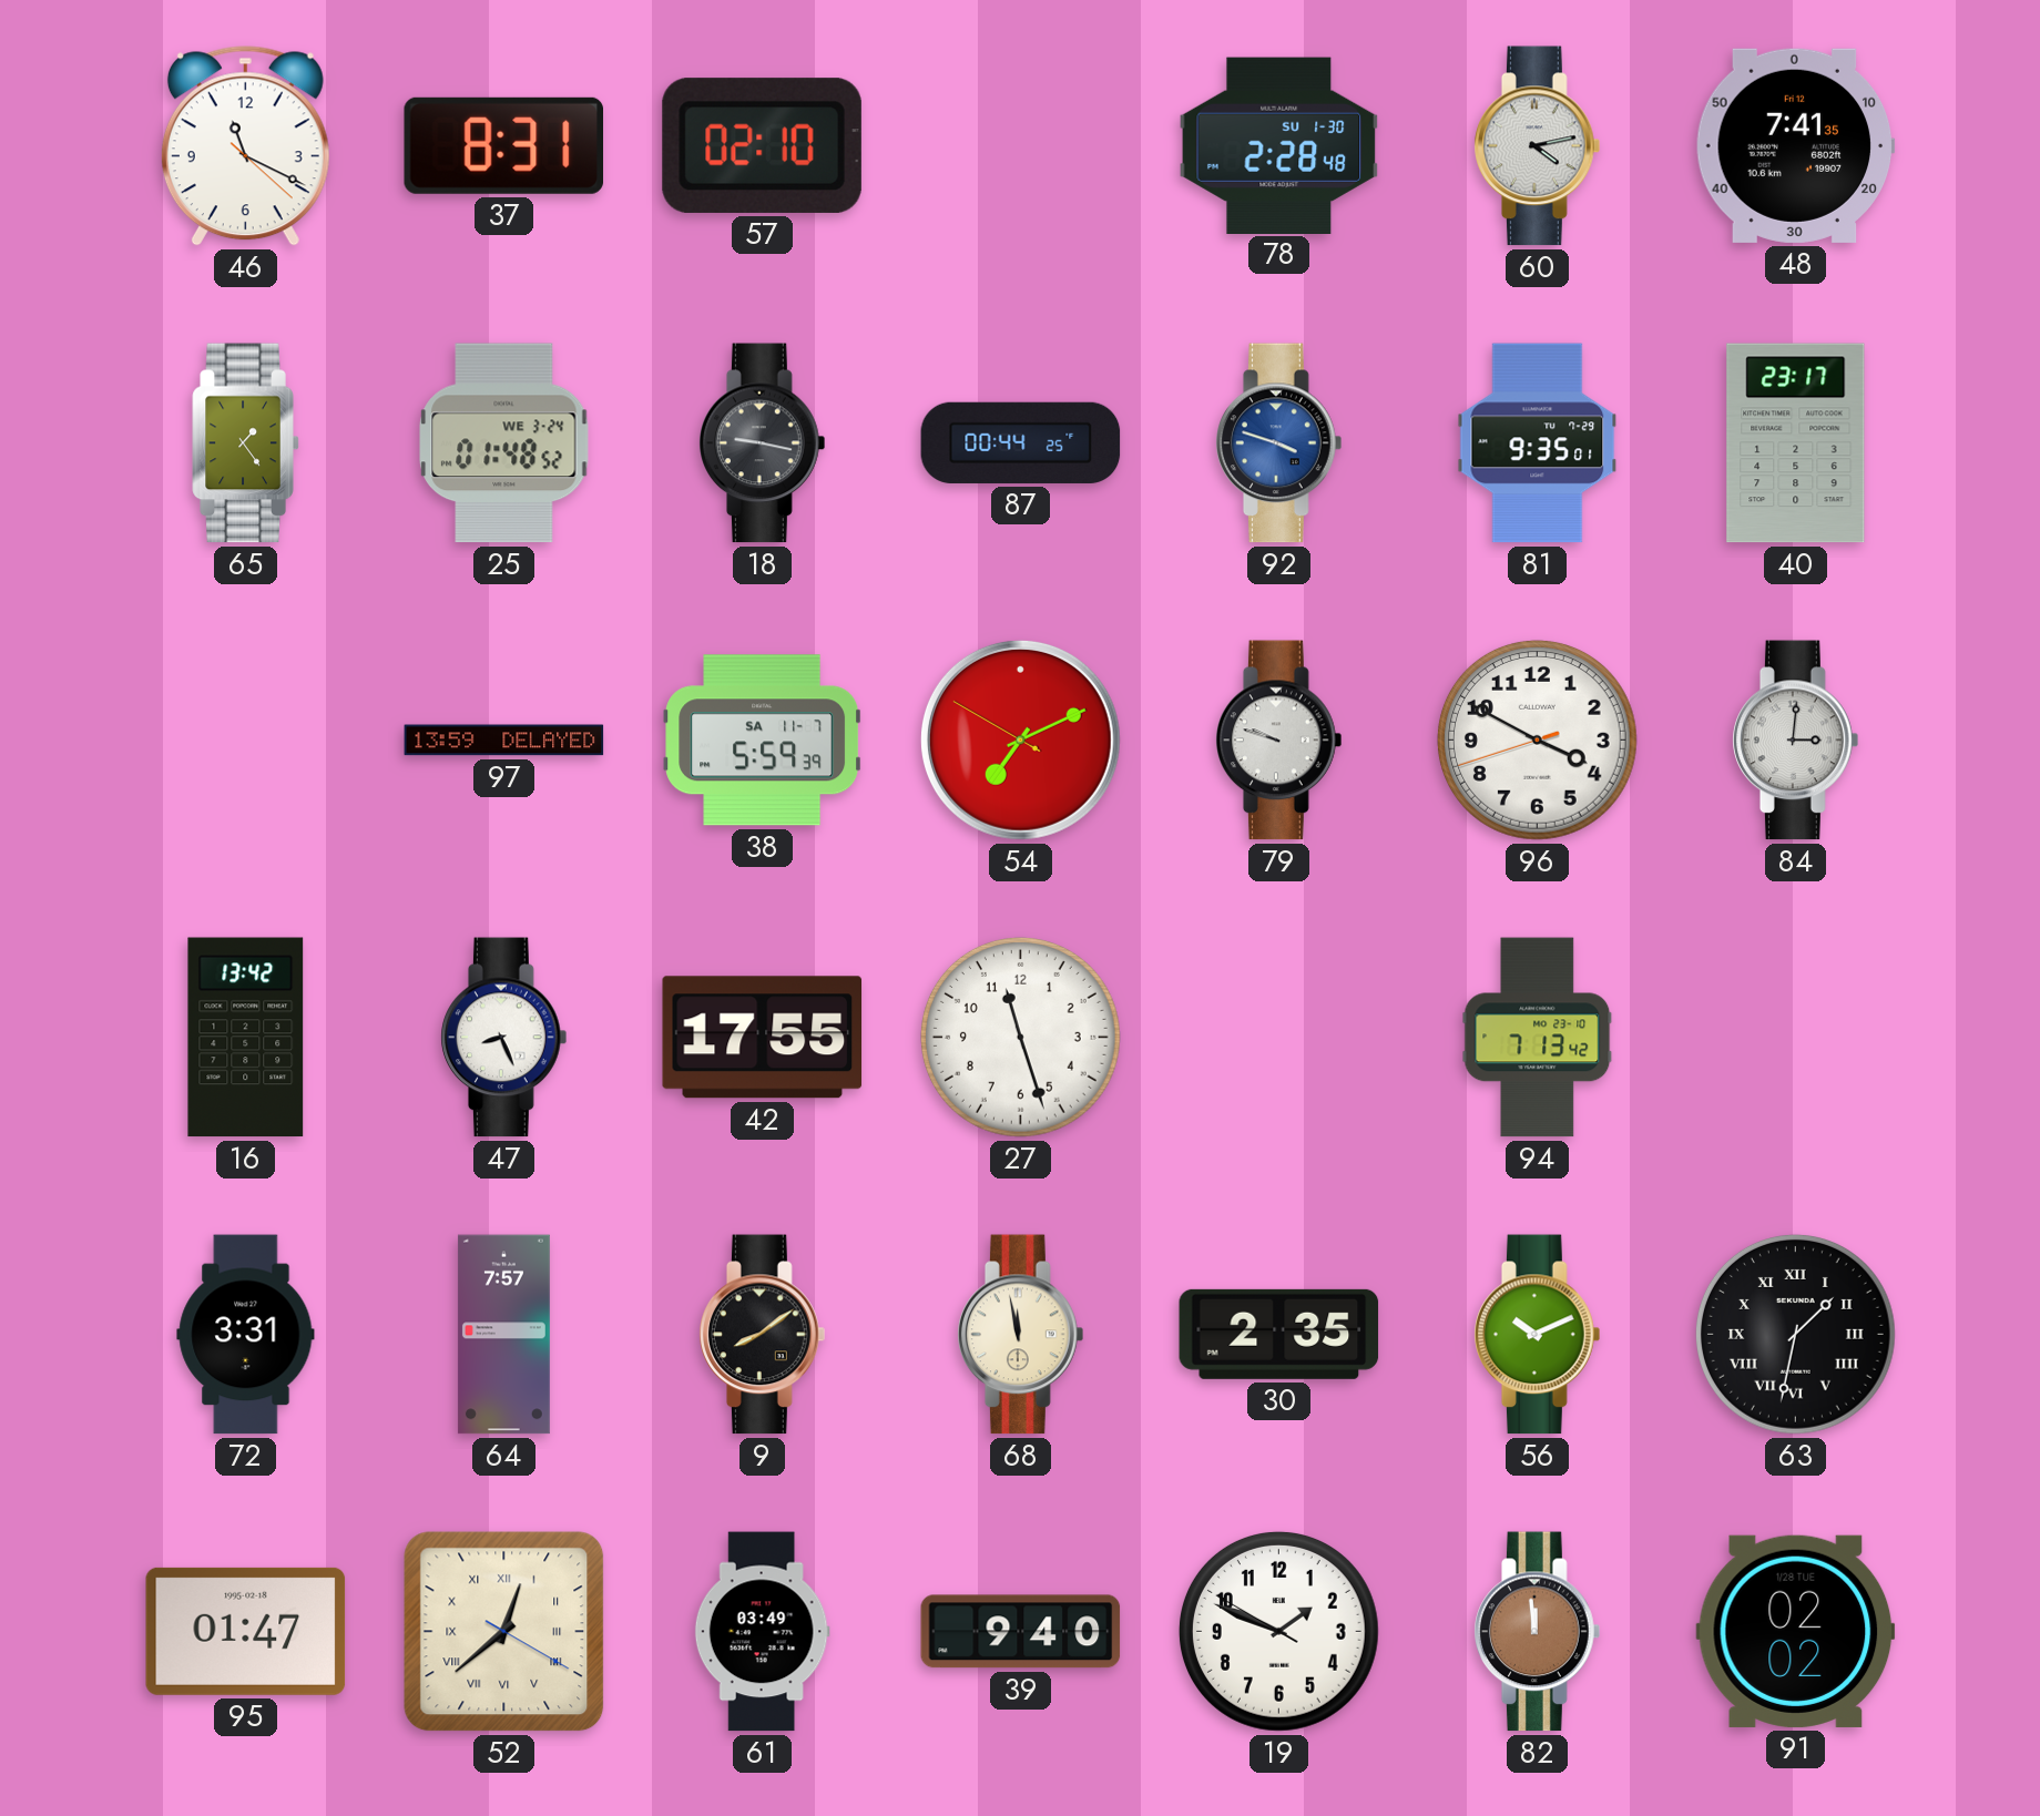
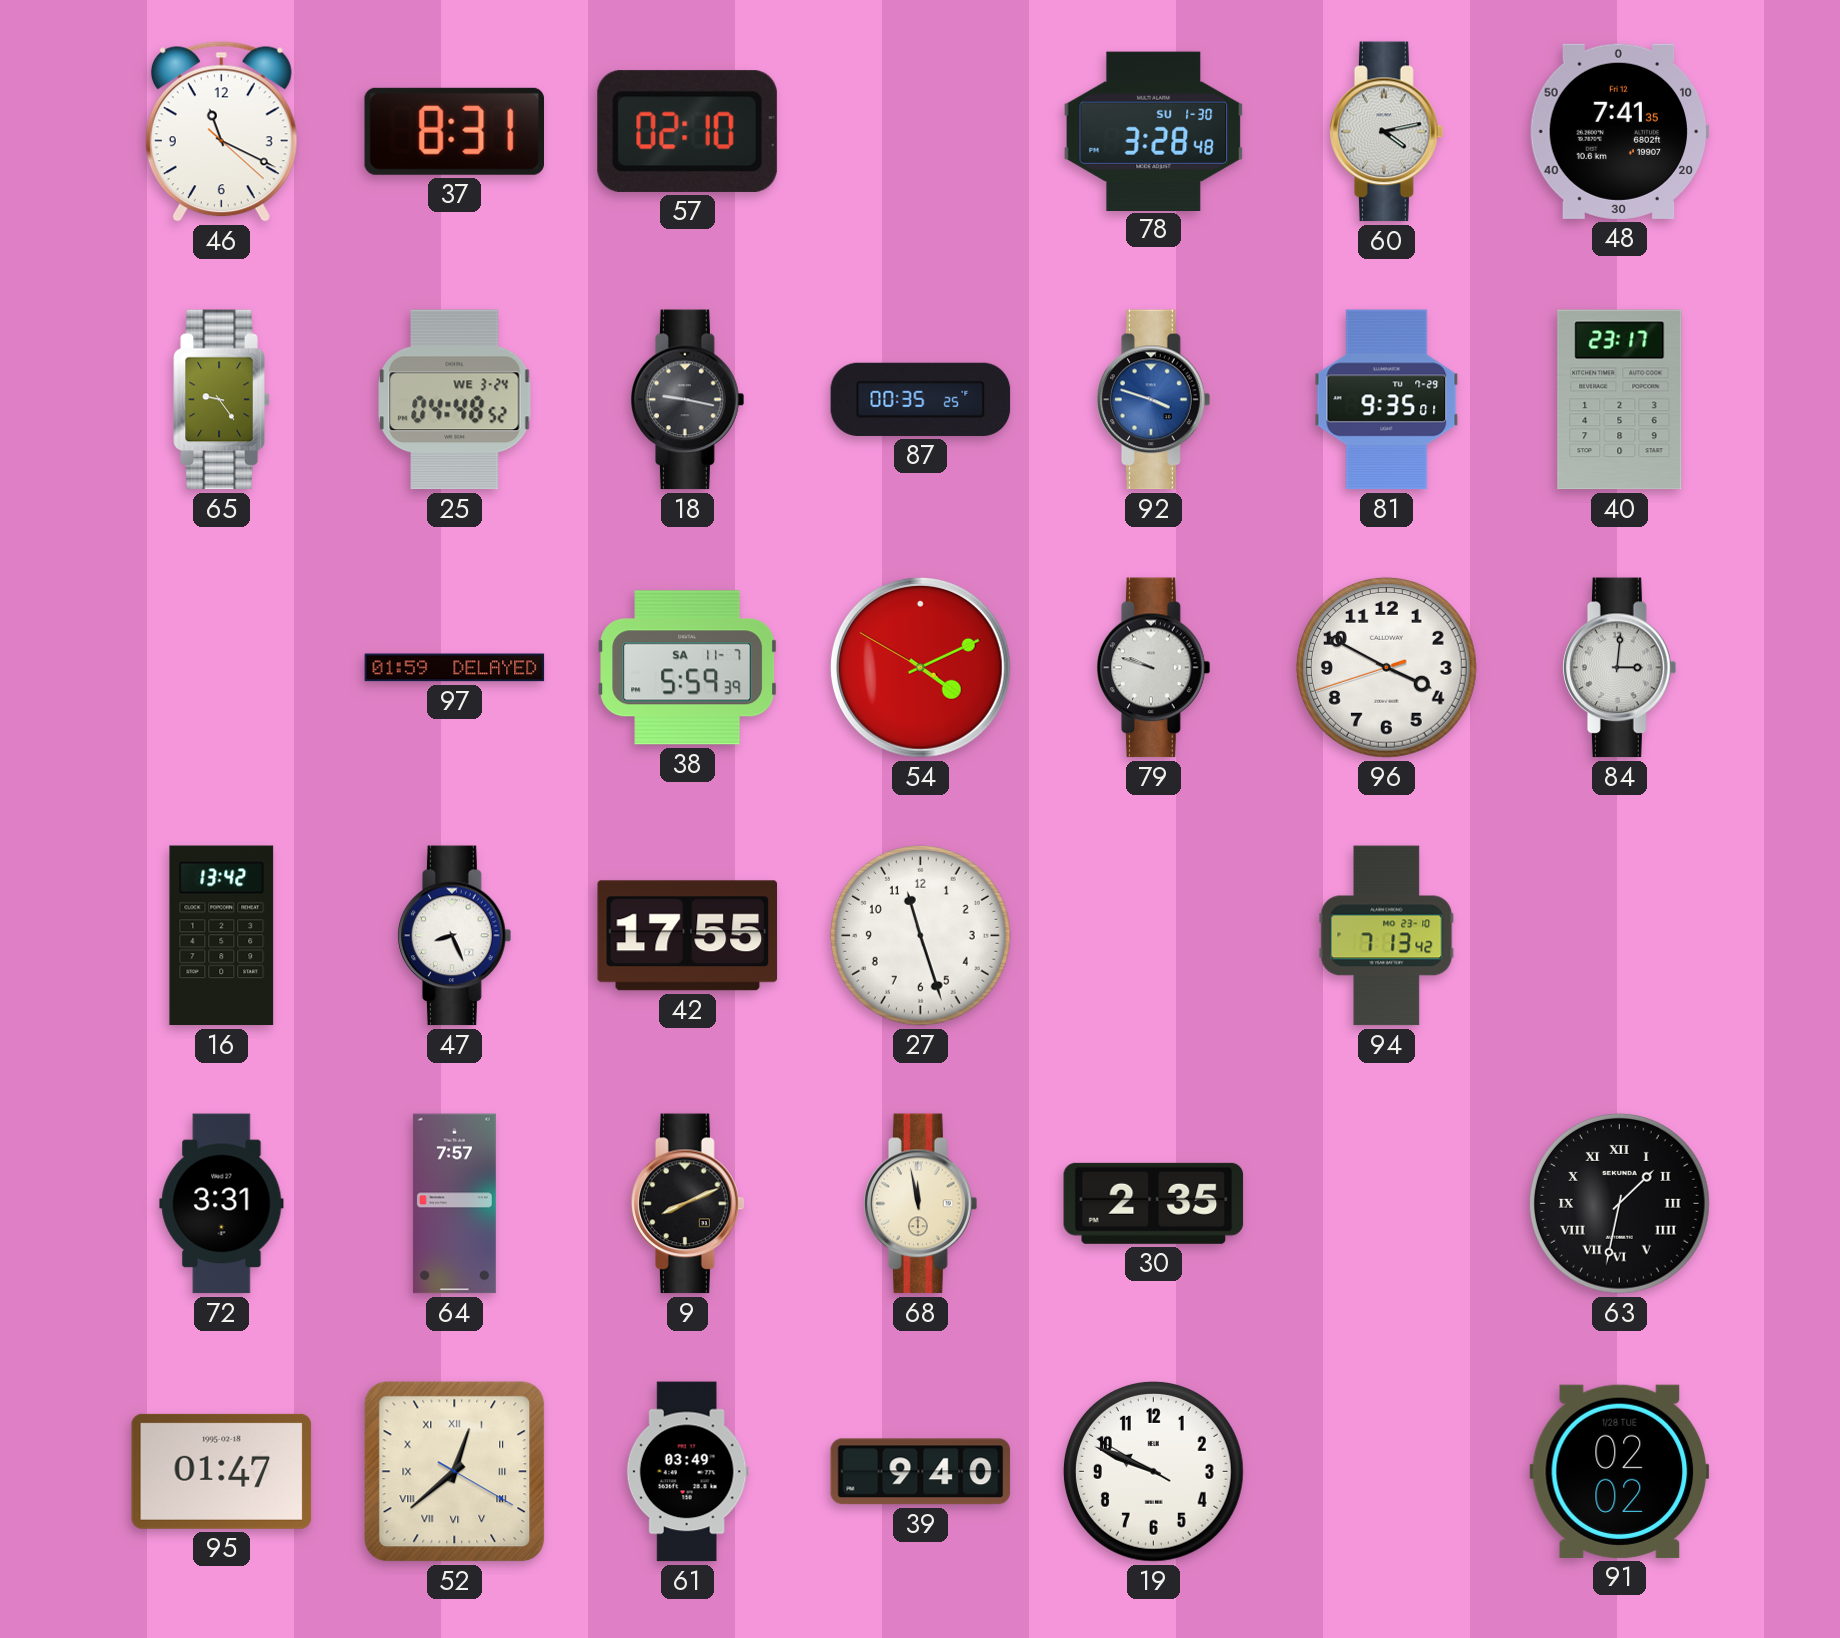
78: 2:28 -> 3:28
65: 1:24 -> 9:24
25: 01:48 -> 04:48
87: 00:44 -> 00:35
97: 13:59 -> 01:59
54: 7:10 -> 4:10
9: 8:09 -> 8:11
56: 10:11 -> none
19: 1:48 -> 9:48
82: 11:59 -> none
